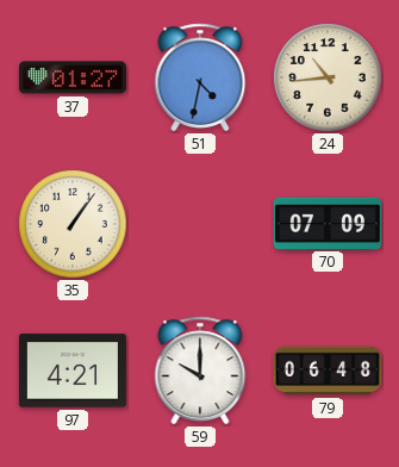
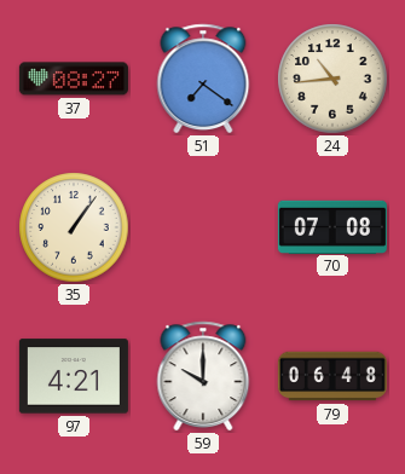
37: 01:27 -> 08:27
51: 4:32 -> 7:21
70: 07:09 -> 07:08
